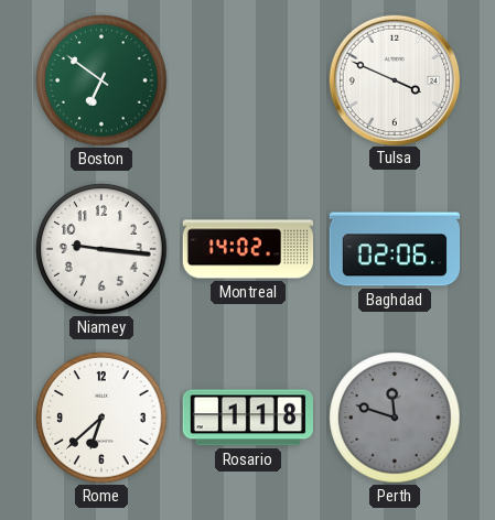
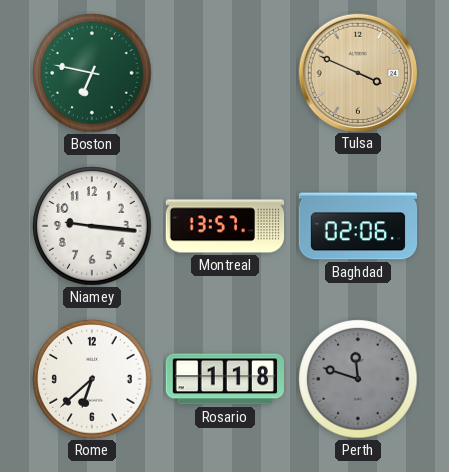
Boston: 6:51 -> 6:47
Tulsa dial: white -> champagne
Montreal: 14:02 -> 13:57
